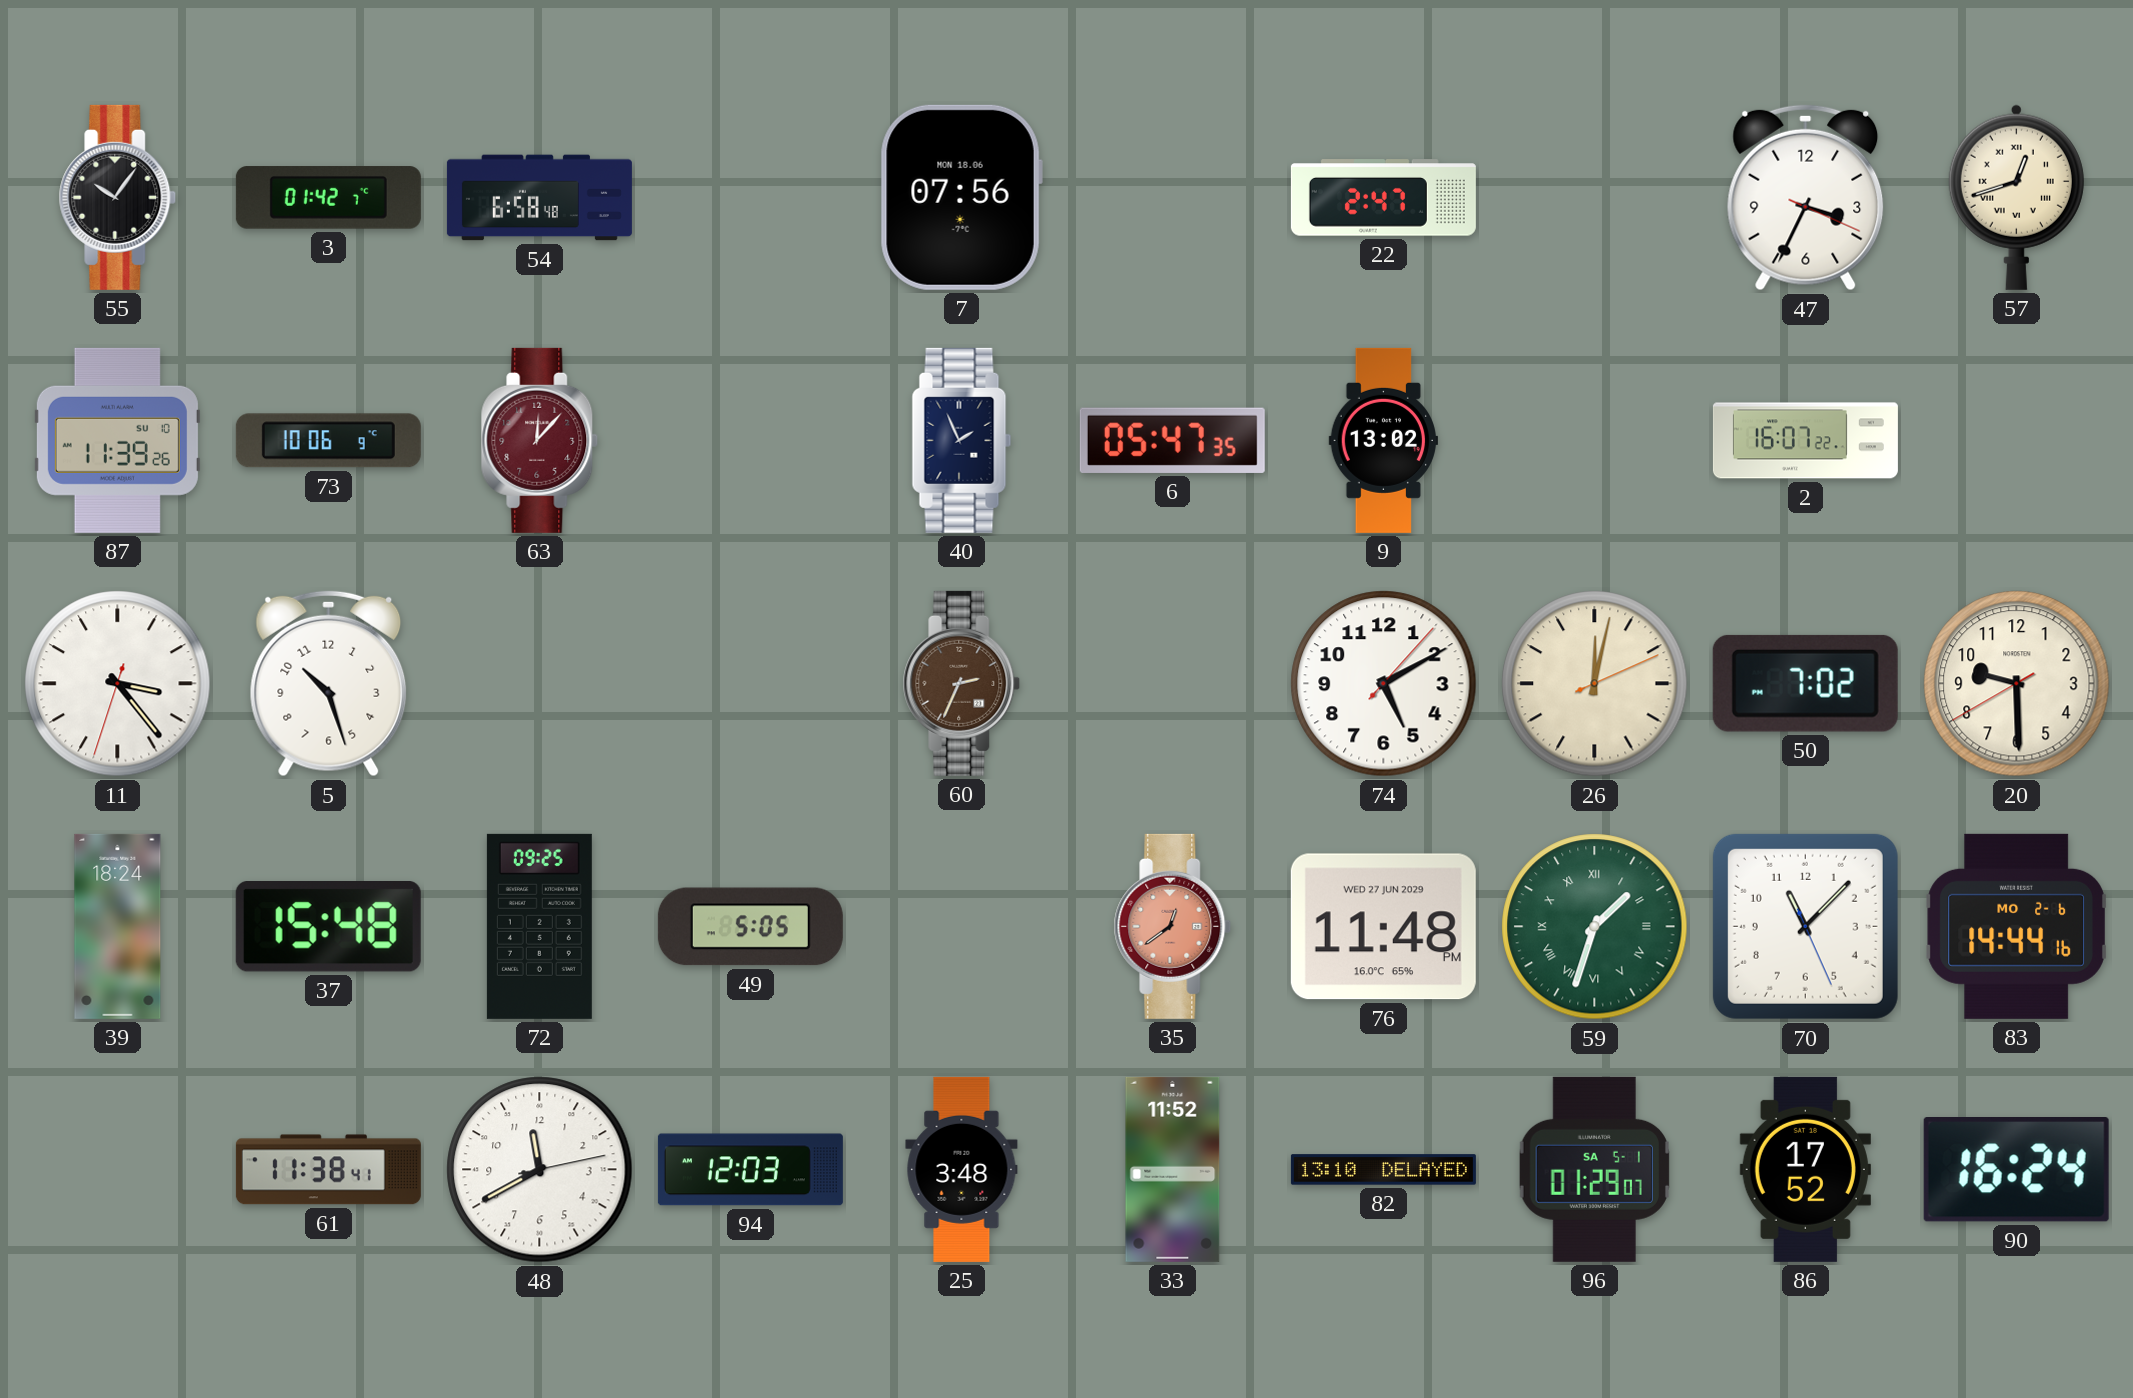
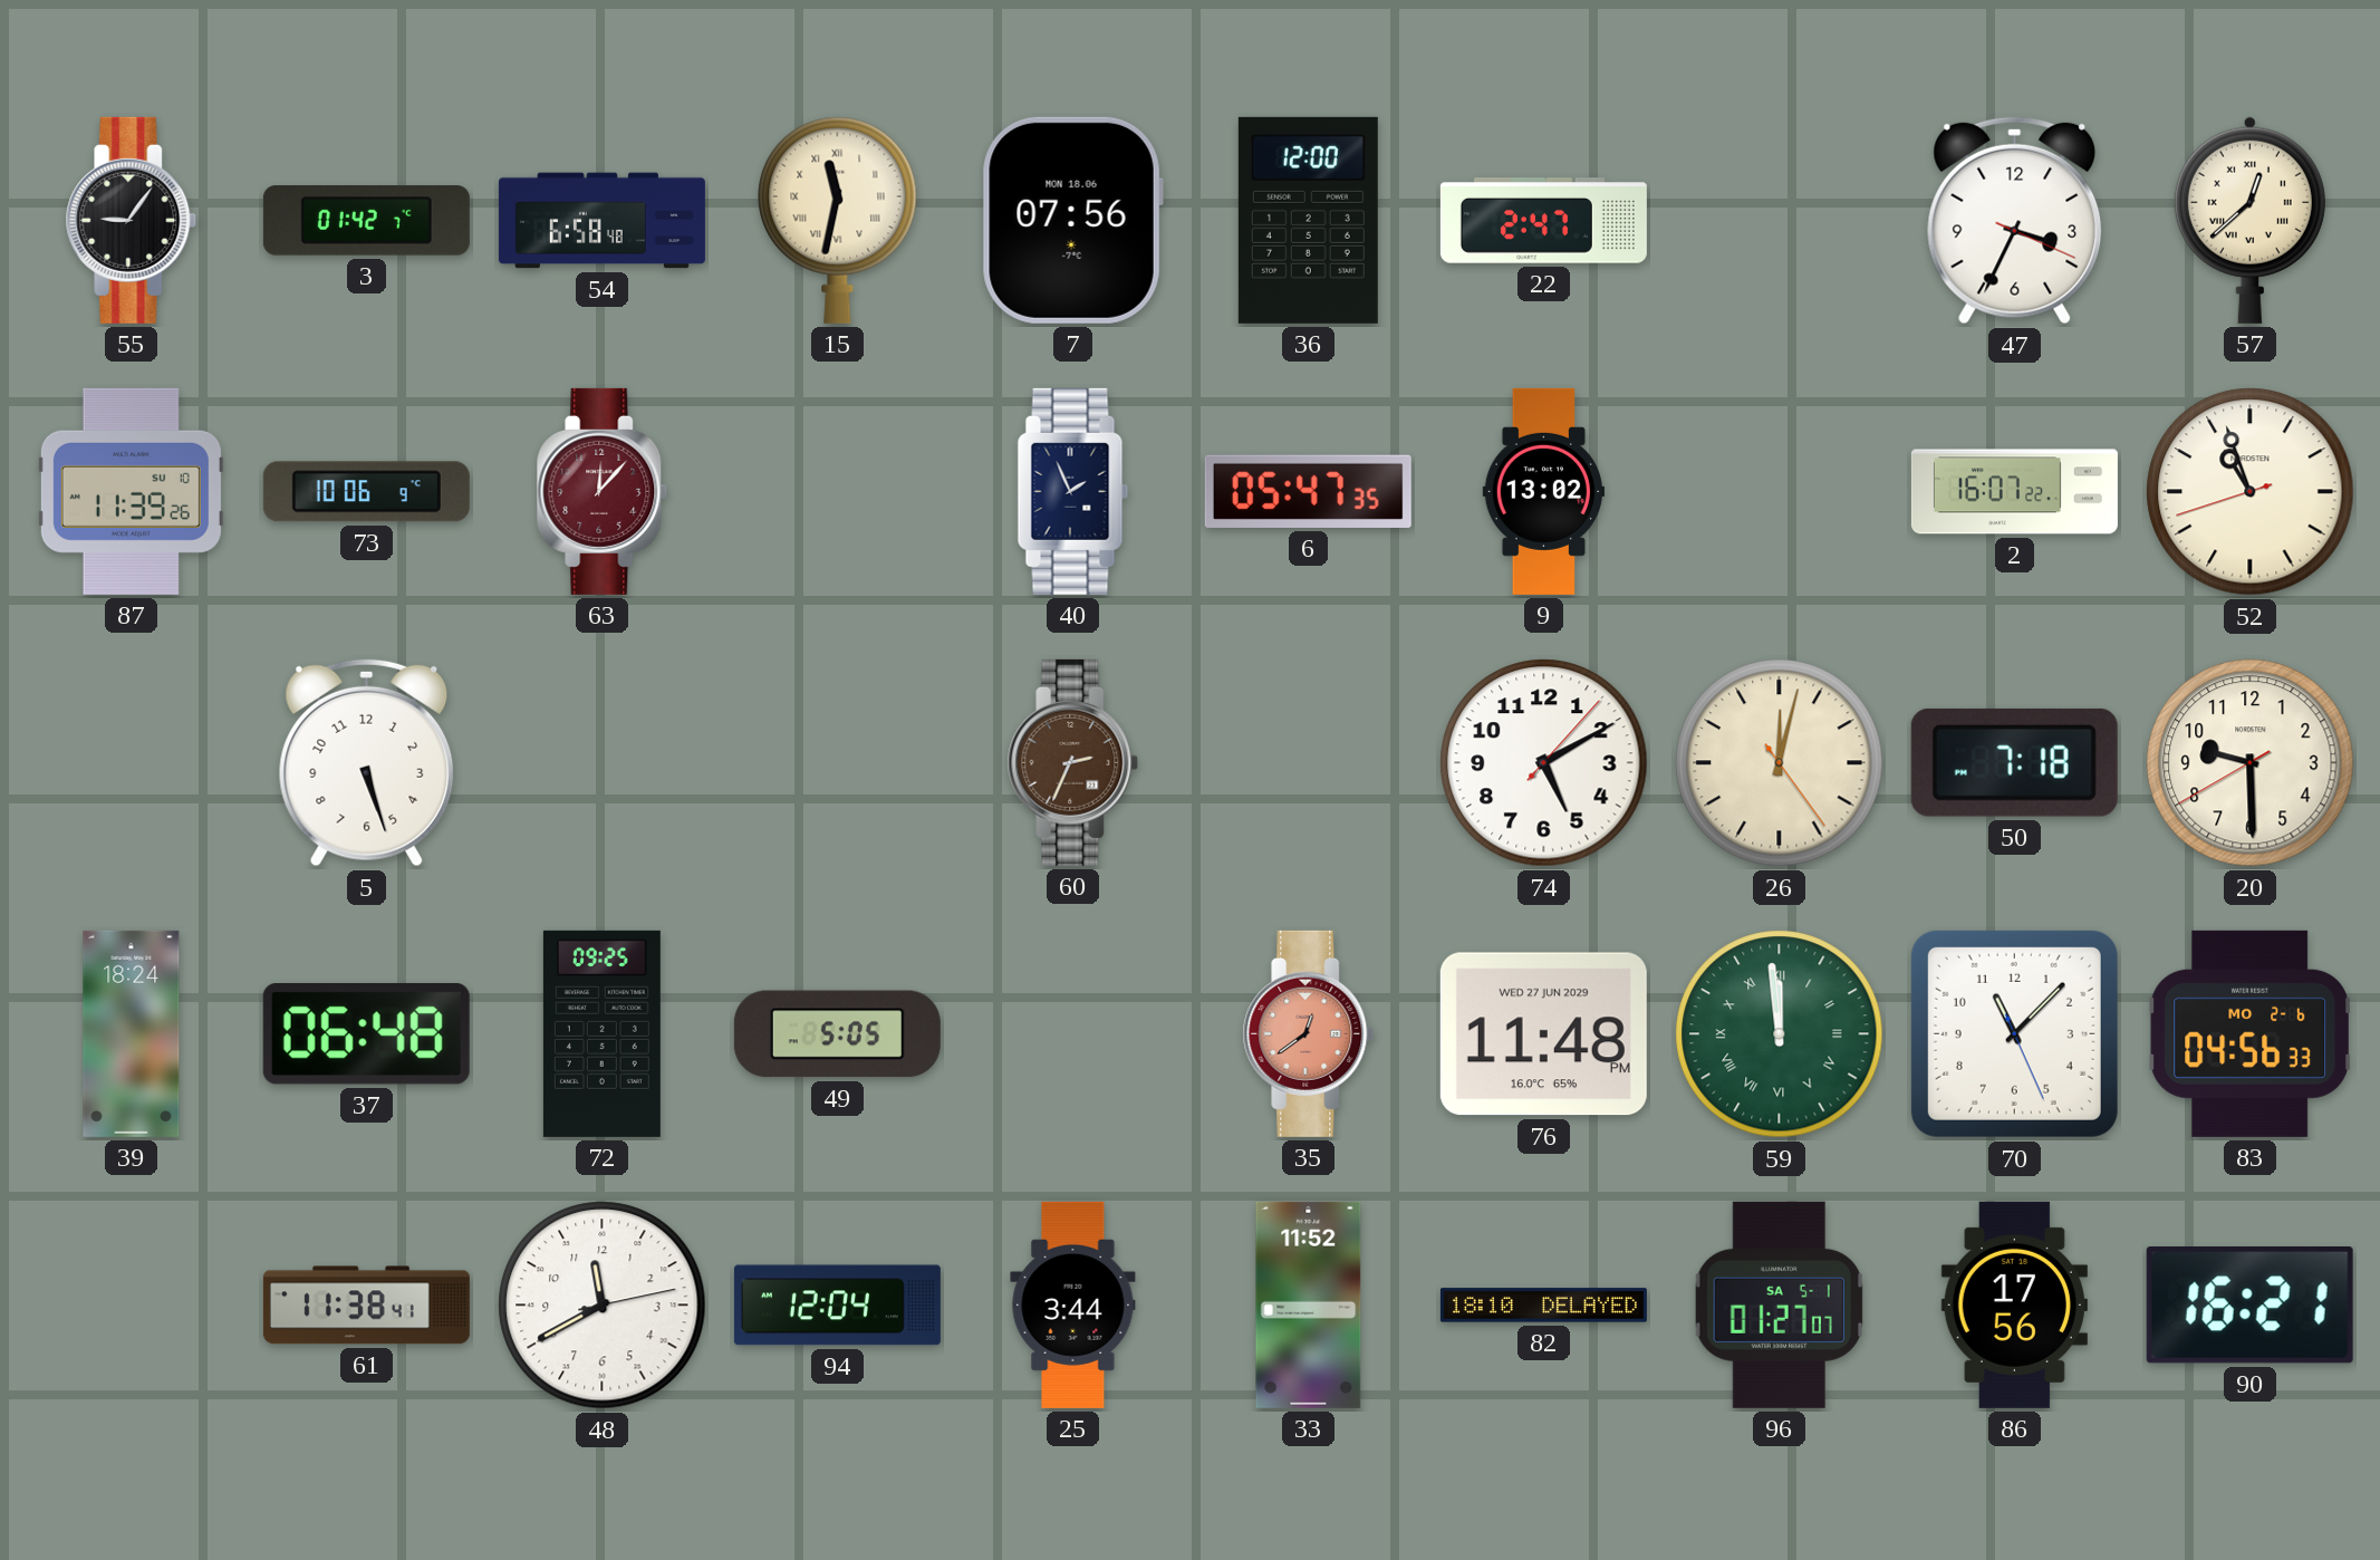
55: 10:06 -> 9:06
15: none -> 11:32
36: none -> 12:00
57: 12:42 -> 12:38
52: none -> 10:56
11: 3:23 -> none
5: 10:27 -> 5:27
26: 12:02:11 -> 12:02:24
50: 7:02 -> 7:18
37: 15:48 -> 06:48
59: 1:33 -> 11:59
83: 14:44 -> 04:56
94: 12:03 -> 12:04
25: 3:48 -> 3:44
82: 13:10 -> 18:10
96: 01:29 -> 01:27
86: 17:52 -> 17:56
90: 16:24 -> 16:21
